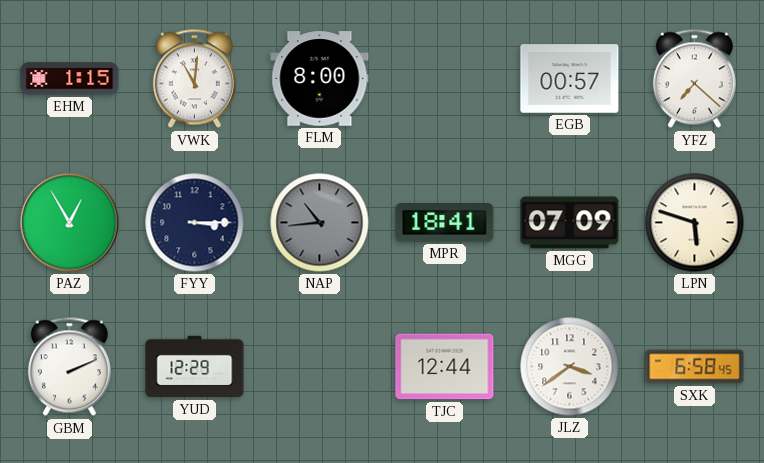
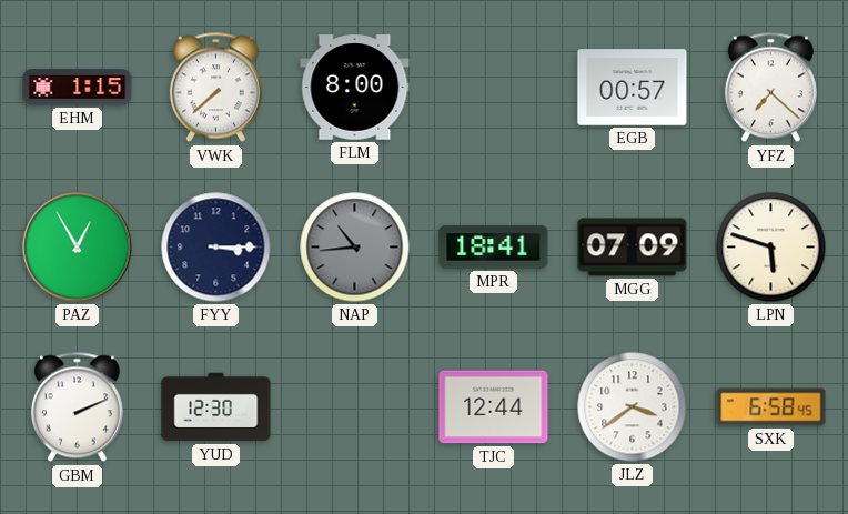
VWK: 11:01 -> 7:38
YUD: 12:29 -> 12:30
